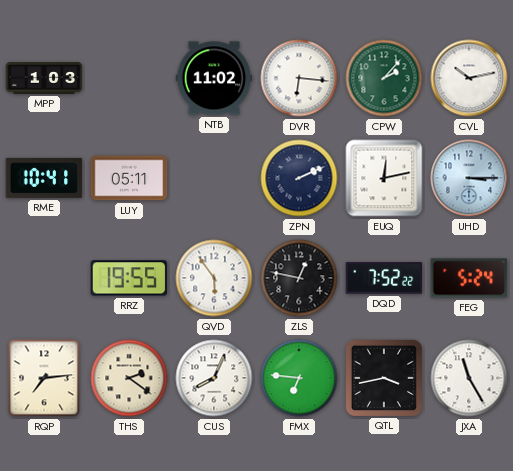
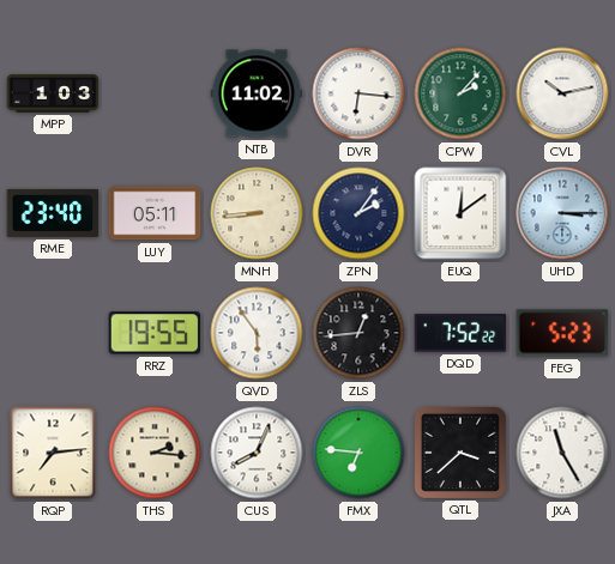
RME: 10:41 -> 23:40
MNH: none -> 8:44
ZPN: 2:11 -> 2:06
EUQ: 12:13 -> 12:09
ZLS: 12:47 -> 12:44
FEG: 5:24 -> 5:23
THS: 2:21 -> 2:16
QTL: 3:43 -> 3:38
